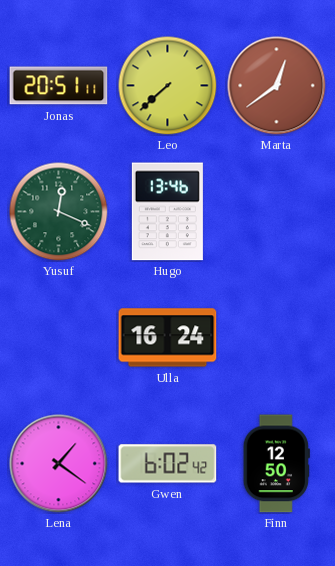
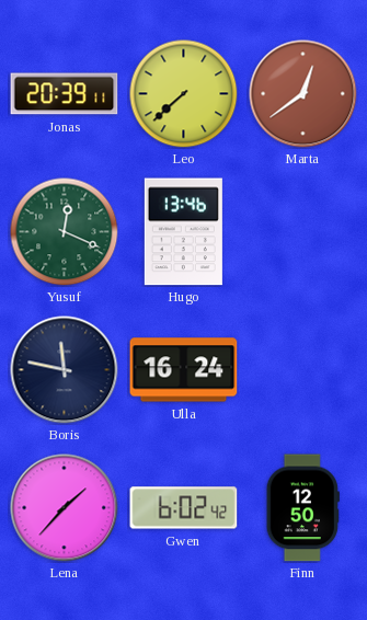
Jonas: 20:51 -> 20:39
Boris: none -> 11:47
Lena: 1:21 -> 1:37
